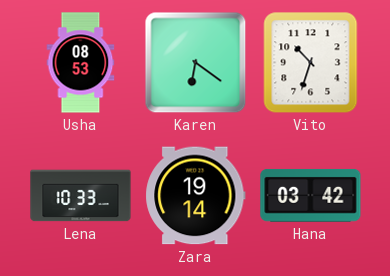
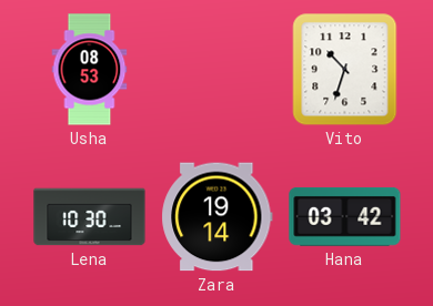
Karen: 6:21 -> none
Lena: 10:33 -> 10:30
